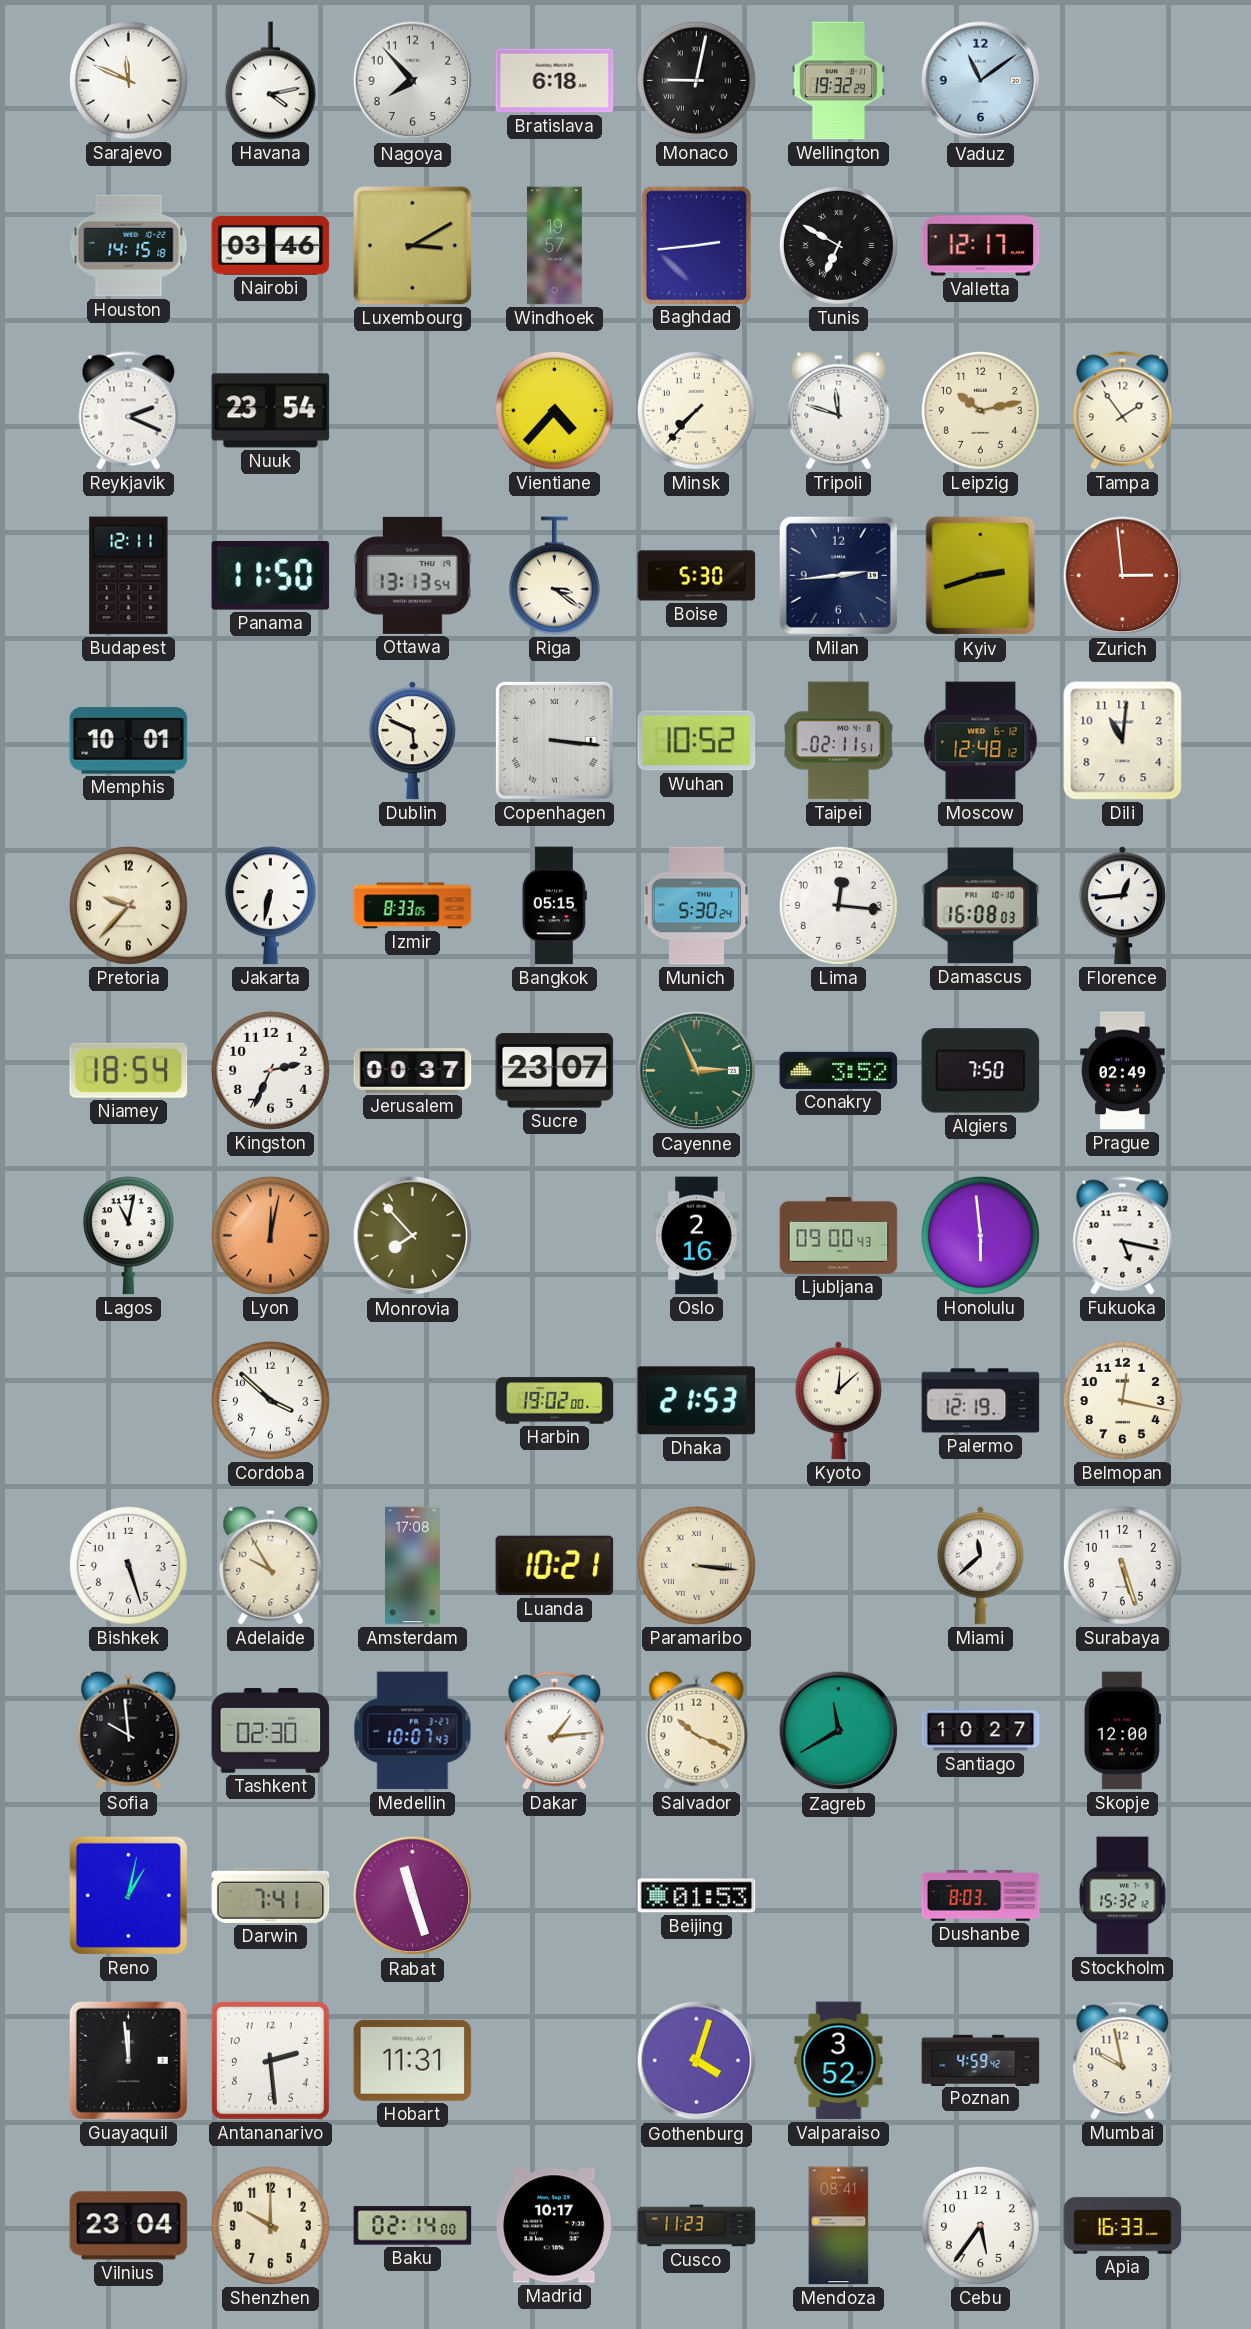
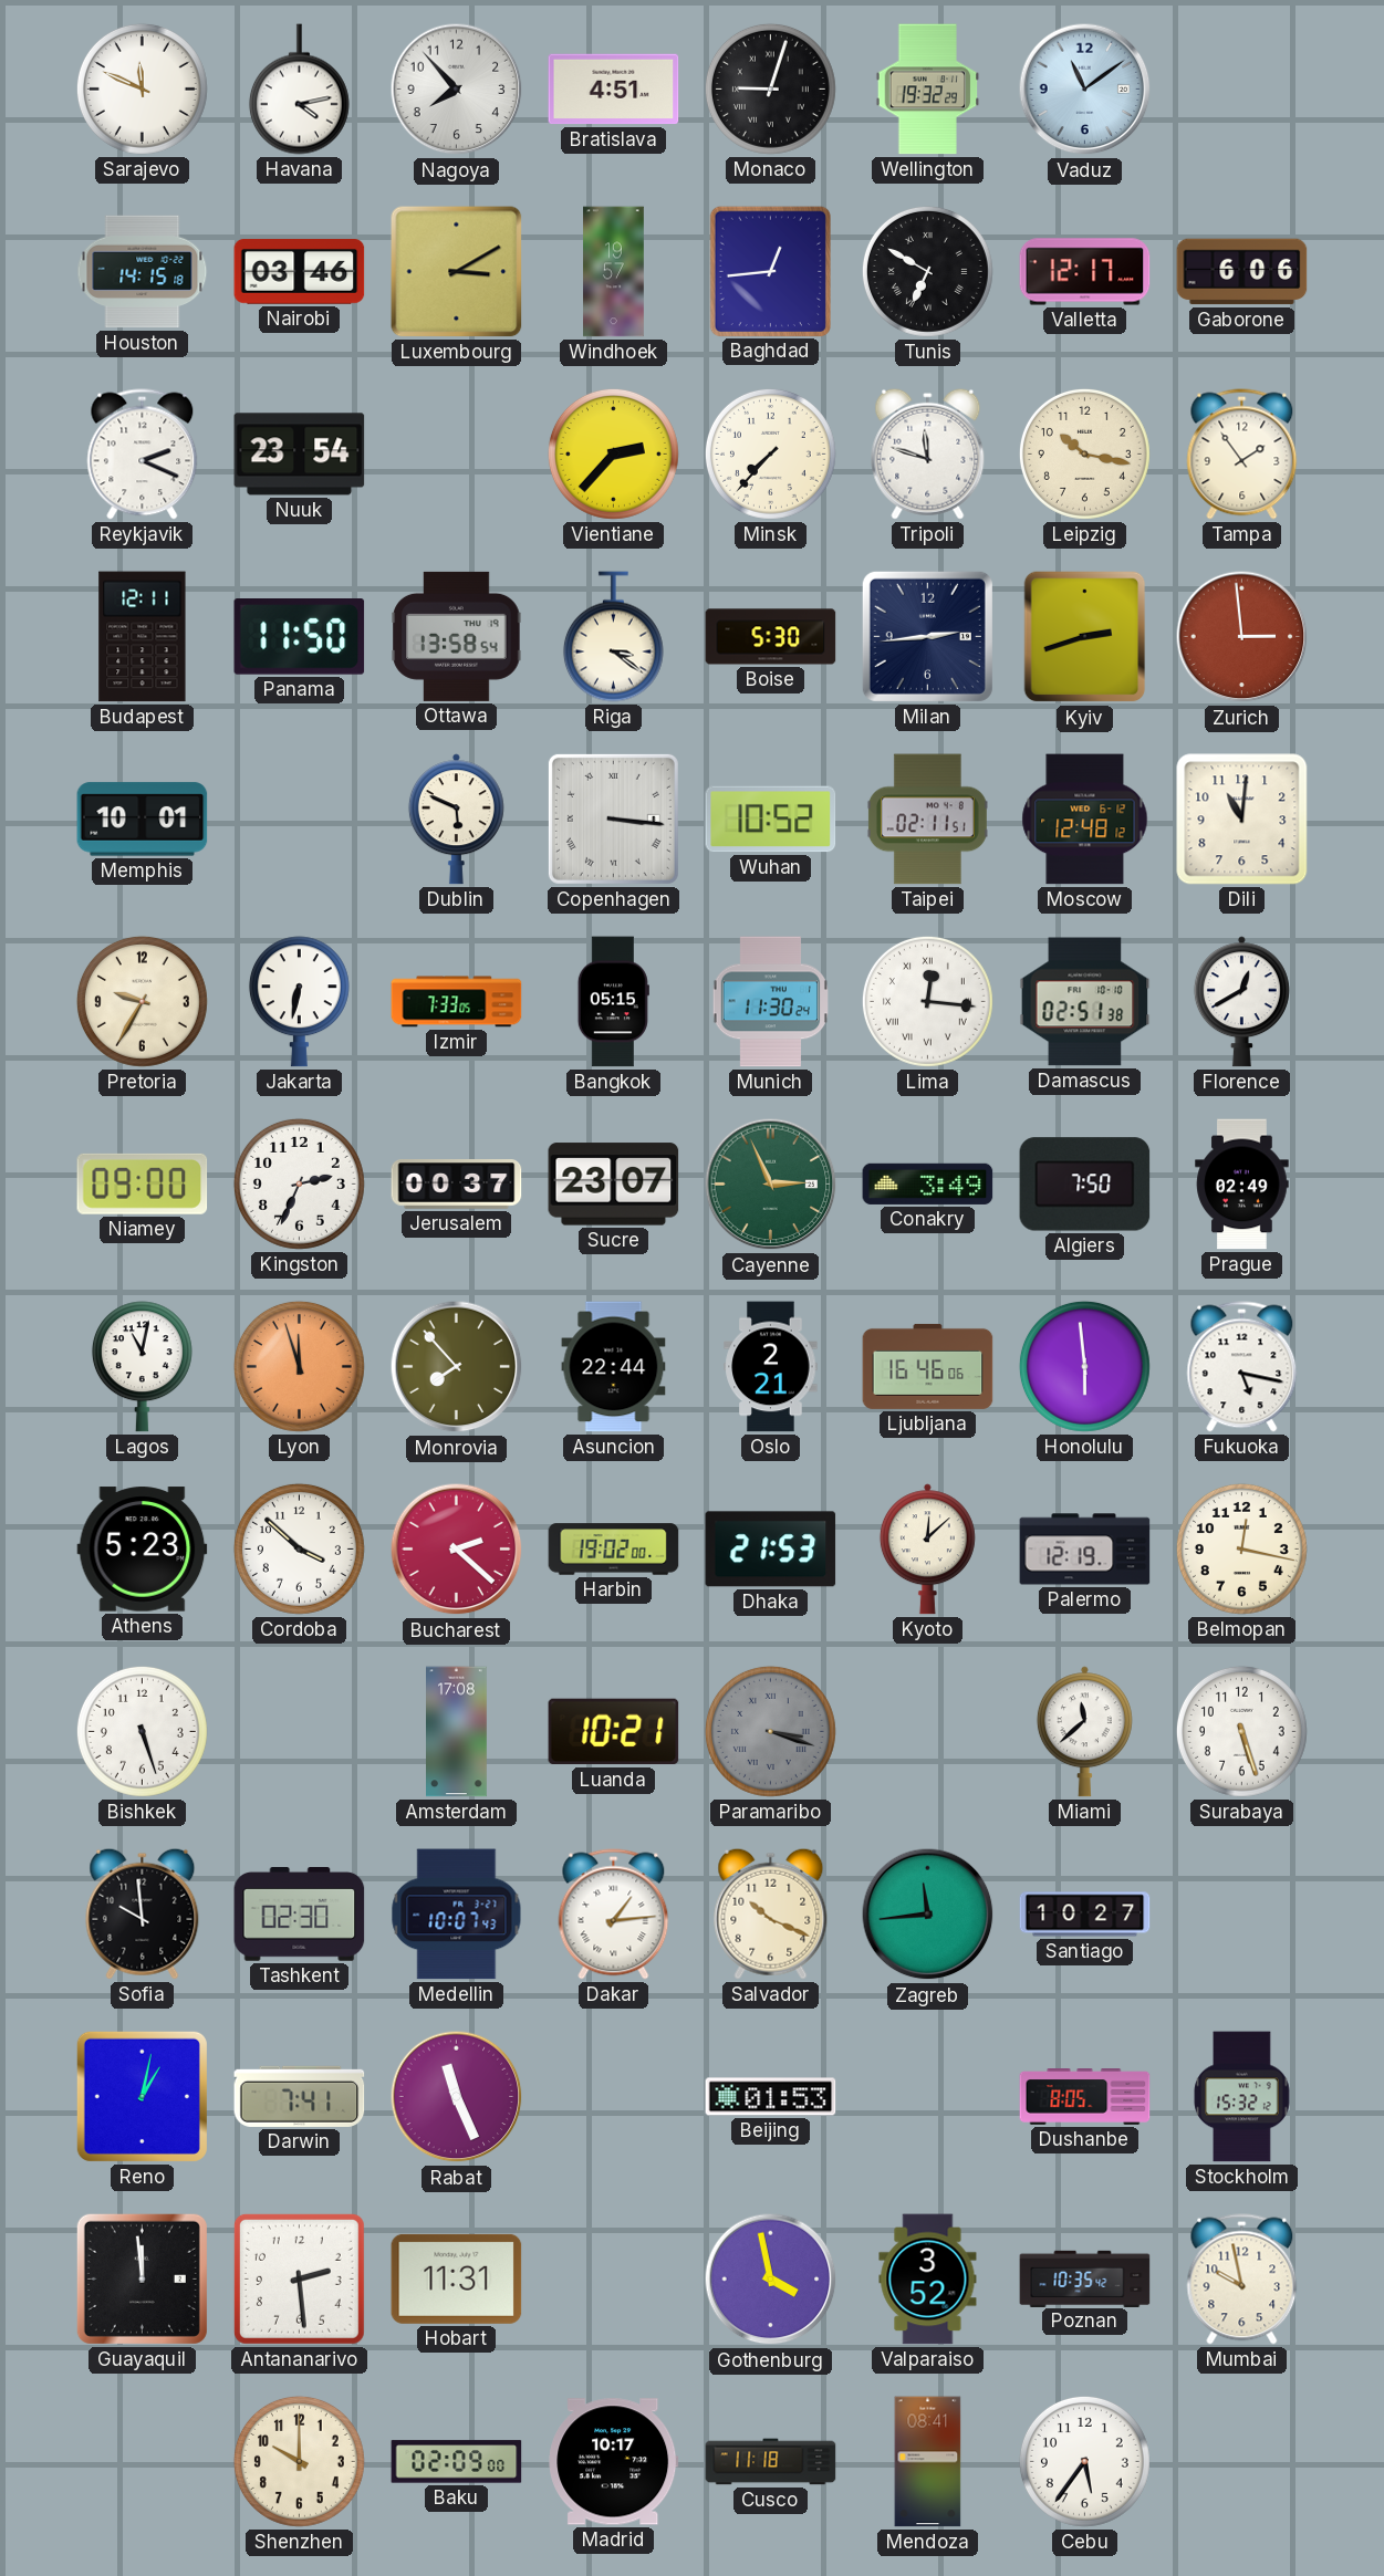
Bratislava: 6:18 -> 4:51
Monaco: 9:02 -> 9:03
Baghdad: 2:44 -> 12:44
Gaborone: none -> 6:06
Vientiane: 4:37 -> 2:37
Leipzig: 10:13 -> 10:17
Ottawa: 13:13 -> 13:58
Pretoria: 9:37 -> 9:35
Izmir: 8:33 -> 7:33
Munich: 5:30 -> 11:30
Lima numerals: Arabic -> Roman
Damascus: 16:08 -> 02:51
Florence: 12:44 -> 12:40
Niamey: 18:54 -> 09:00
Conakry: 3:52 -> 3:49
Lyon: 12:02 -> 11:57
Asuncion: none -> 22:44
Oslo: 2:16 -> 2:21
Ljubljana: 09:00 -> 16:46
Athens: none -> 5:23
Bucharest: none -> 2:22
Adelaide: 9:55 -> none
Paramaribo: 3:16 -> 3:18
Paramaribo dial: cream -> grey
Zagreb: 11:40 -> 11:44
Skopje: 12:00 -> none
Rabat: 11:27 -> 11:26
Dushanbe: 8:03 -> 8:05
Gothenburg: 4:03 -> 3:58
Poznan: 4:59 -> 10:35
Vilnius: 23:04 -> none
Baku: 02:14 -> 02:09
Cusco: 11:23 -> 11:18
Apia: 16:33 -> none
